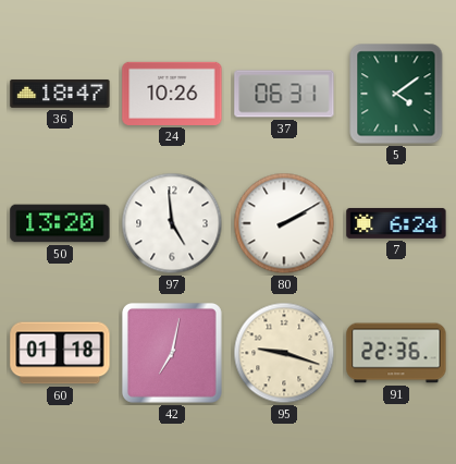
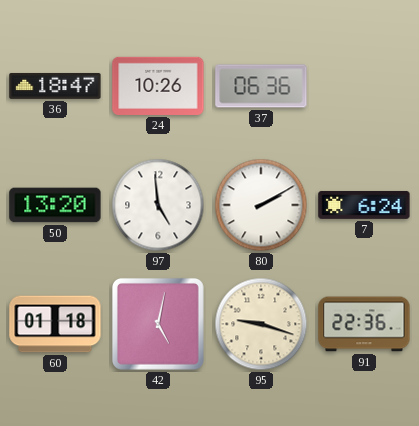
37: 06:31 -> 06:36
5: 4:09 -> none
42: 7:02 -> 5:02
